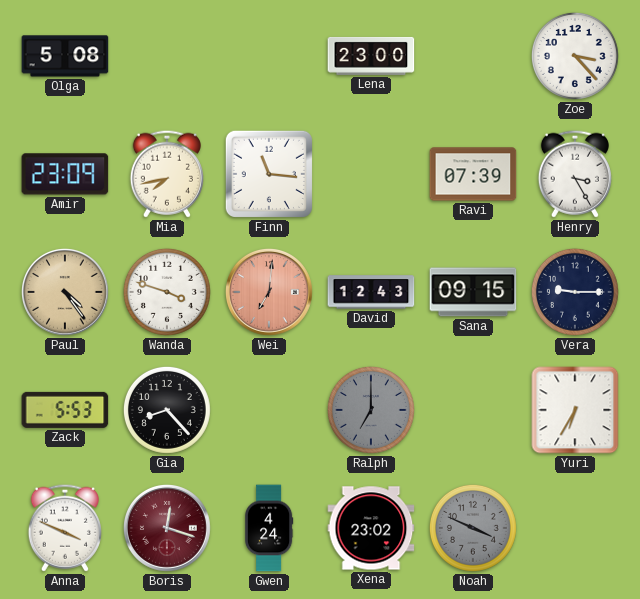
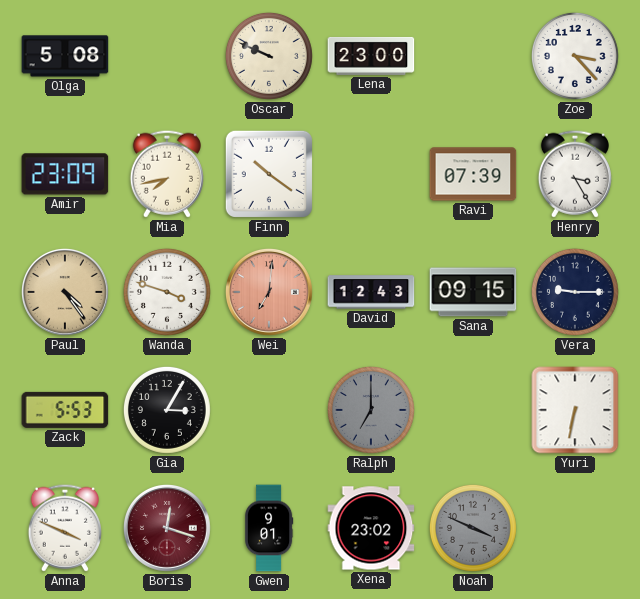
Oscar: none -> 9:49
Finn: 11:16 -> 10:21
Gia: 8:23 -> 3:05
Yuri: 6:35 -> 6:32
Gwen: 4:24 -> 9:01
